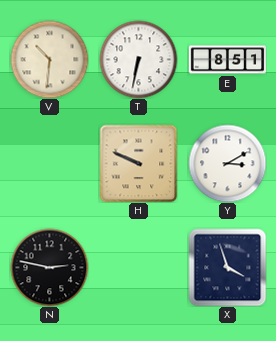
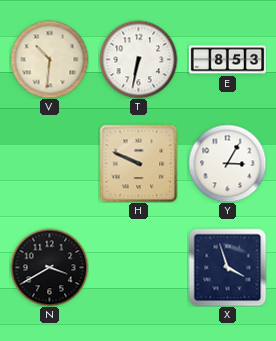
E: 8:51 -> 8:53
Y: 3:10 -> 3:05
N: 2:47 -> 3:40
